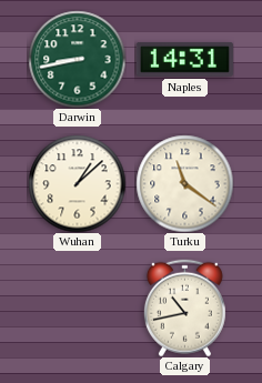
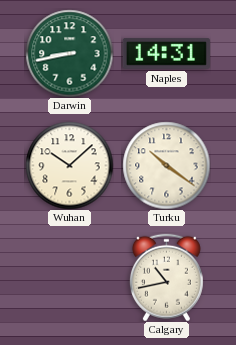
Wuhan: 1:08 -> 10:08
Turku: 11:21 -> 10:21
